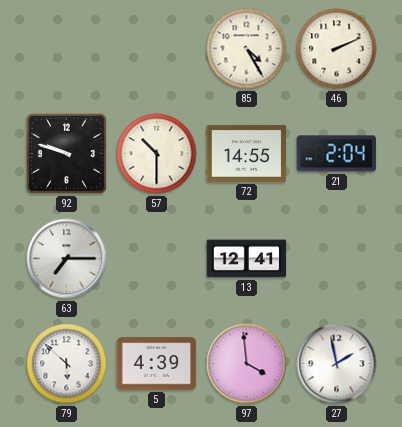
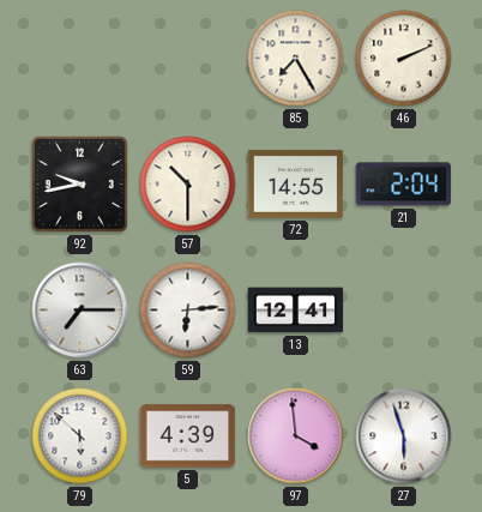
85: 4:25 -> 7:25
92: 9:48 -> 9:43
59: none -> 6:14
27: 1:58 -> 5:57
